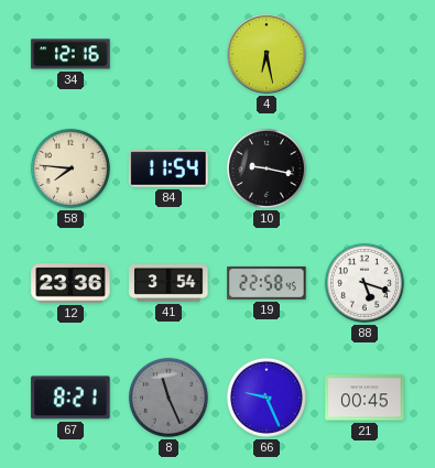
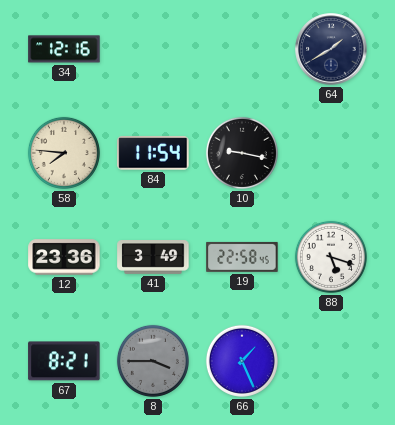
4: 6:28 -> none
64: none -> 1:40
41: 3:54 -> 3:49
8: 11:26 -> 3:45
66: 9:26 -> 1:26
21: 00:45 -> none
